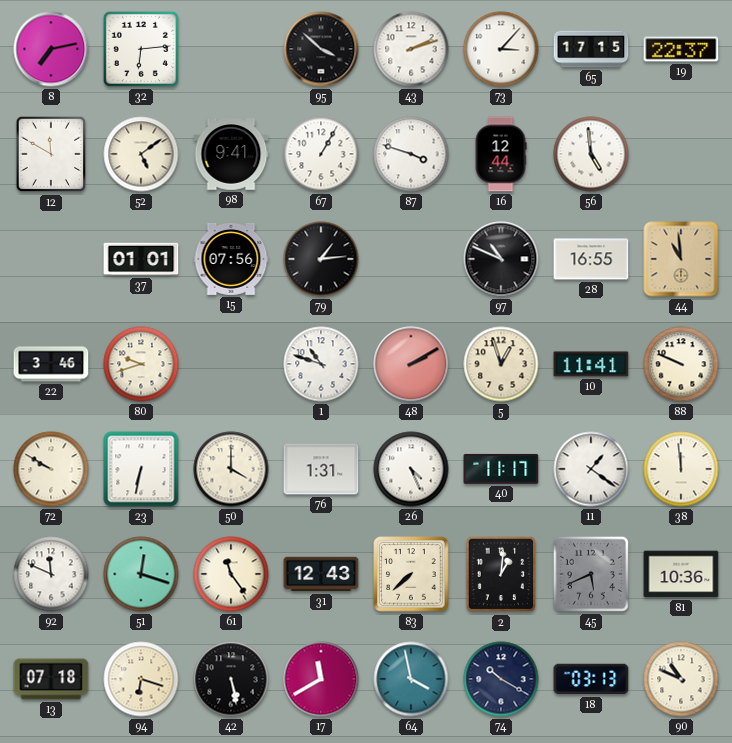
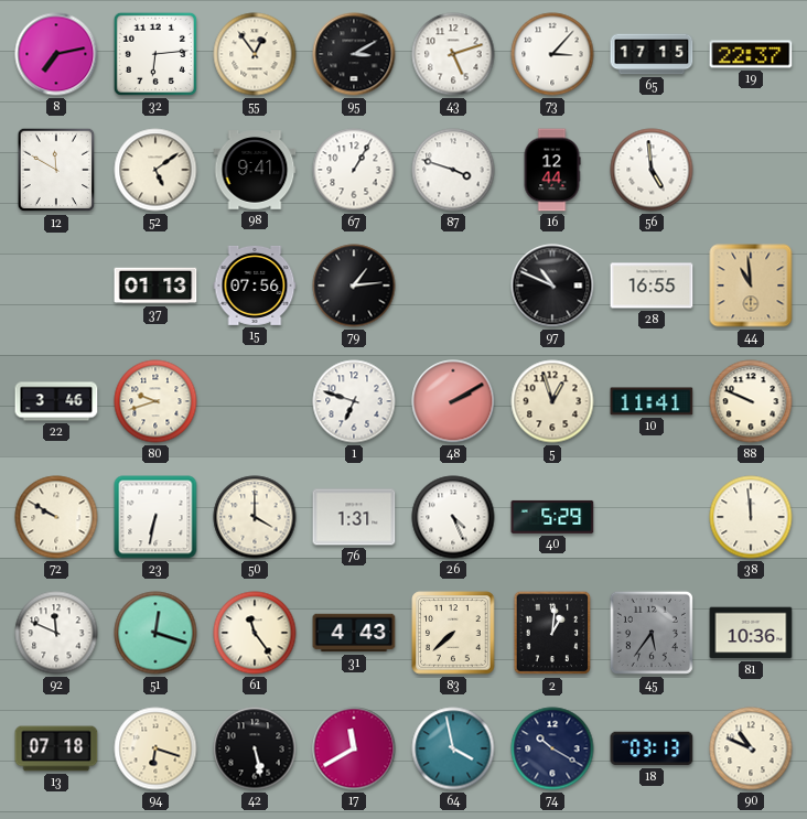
55: none -> 12:54
95: 3:52 -> 3:10
43: 2:12 -> 5:12
37: 01:01 -> 01:13
1: 10:48 -> 6:48
40: 11:17 -> 5:29
11: 1:21 -> none
31: 12:43 -> 4:43
45: 5:41 -> 5:36
